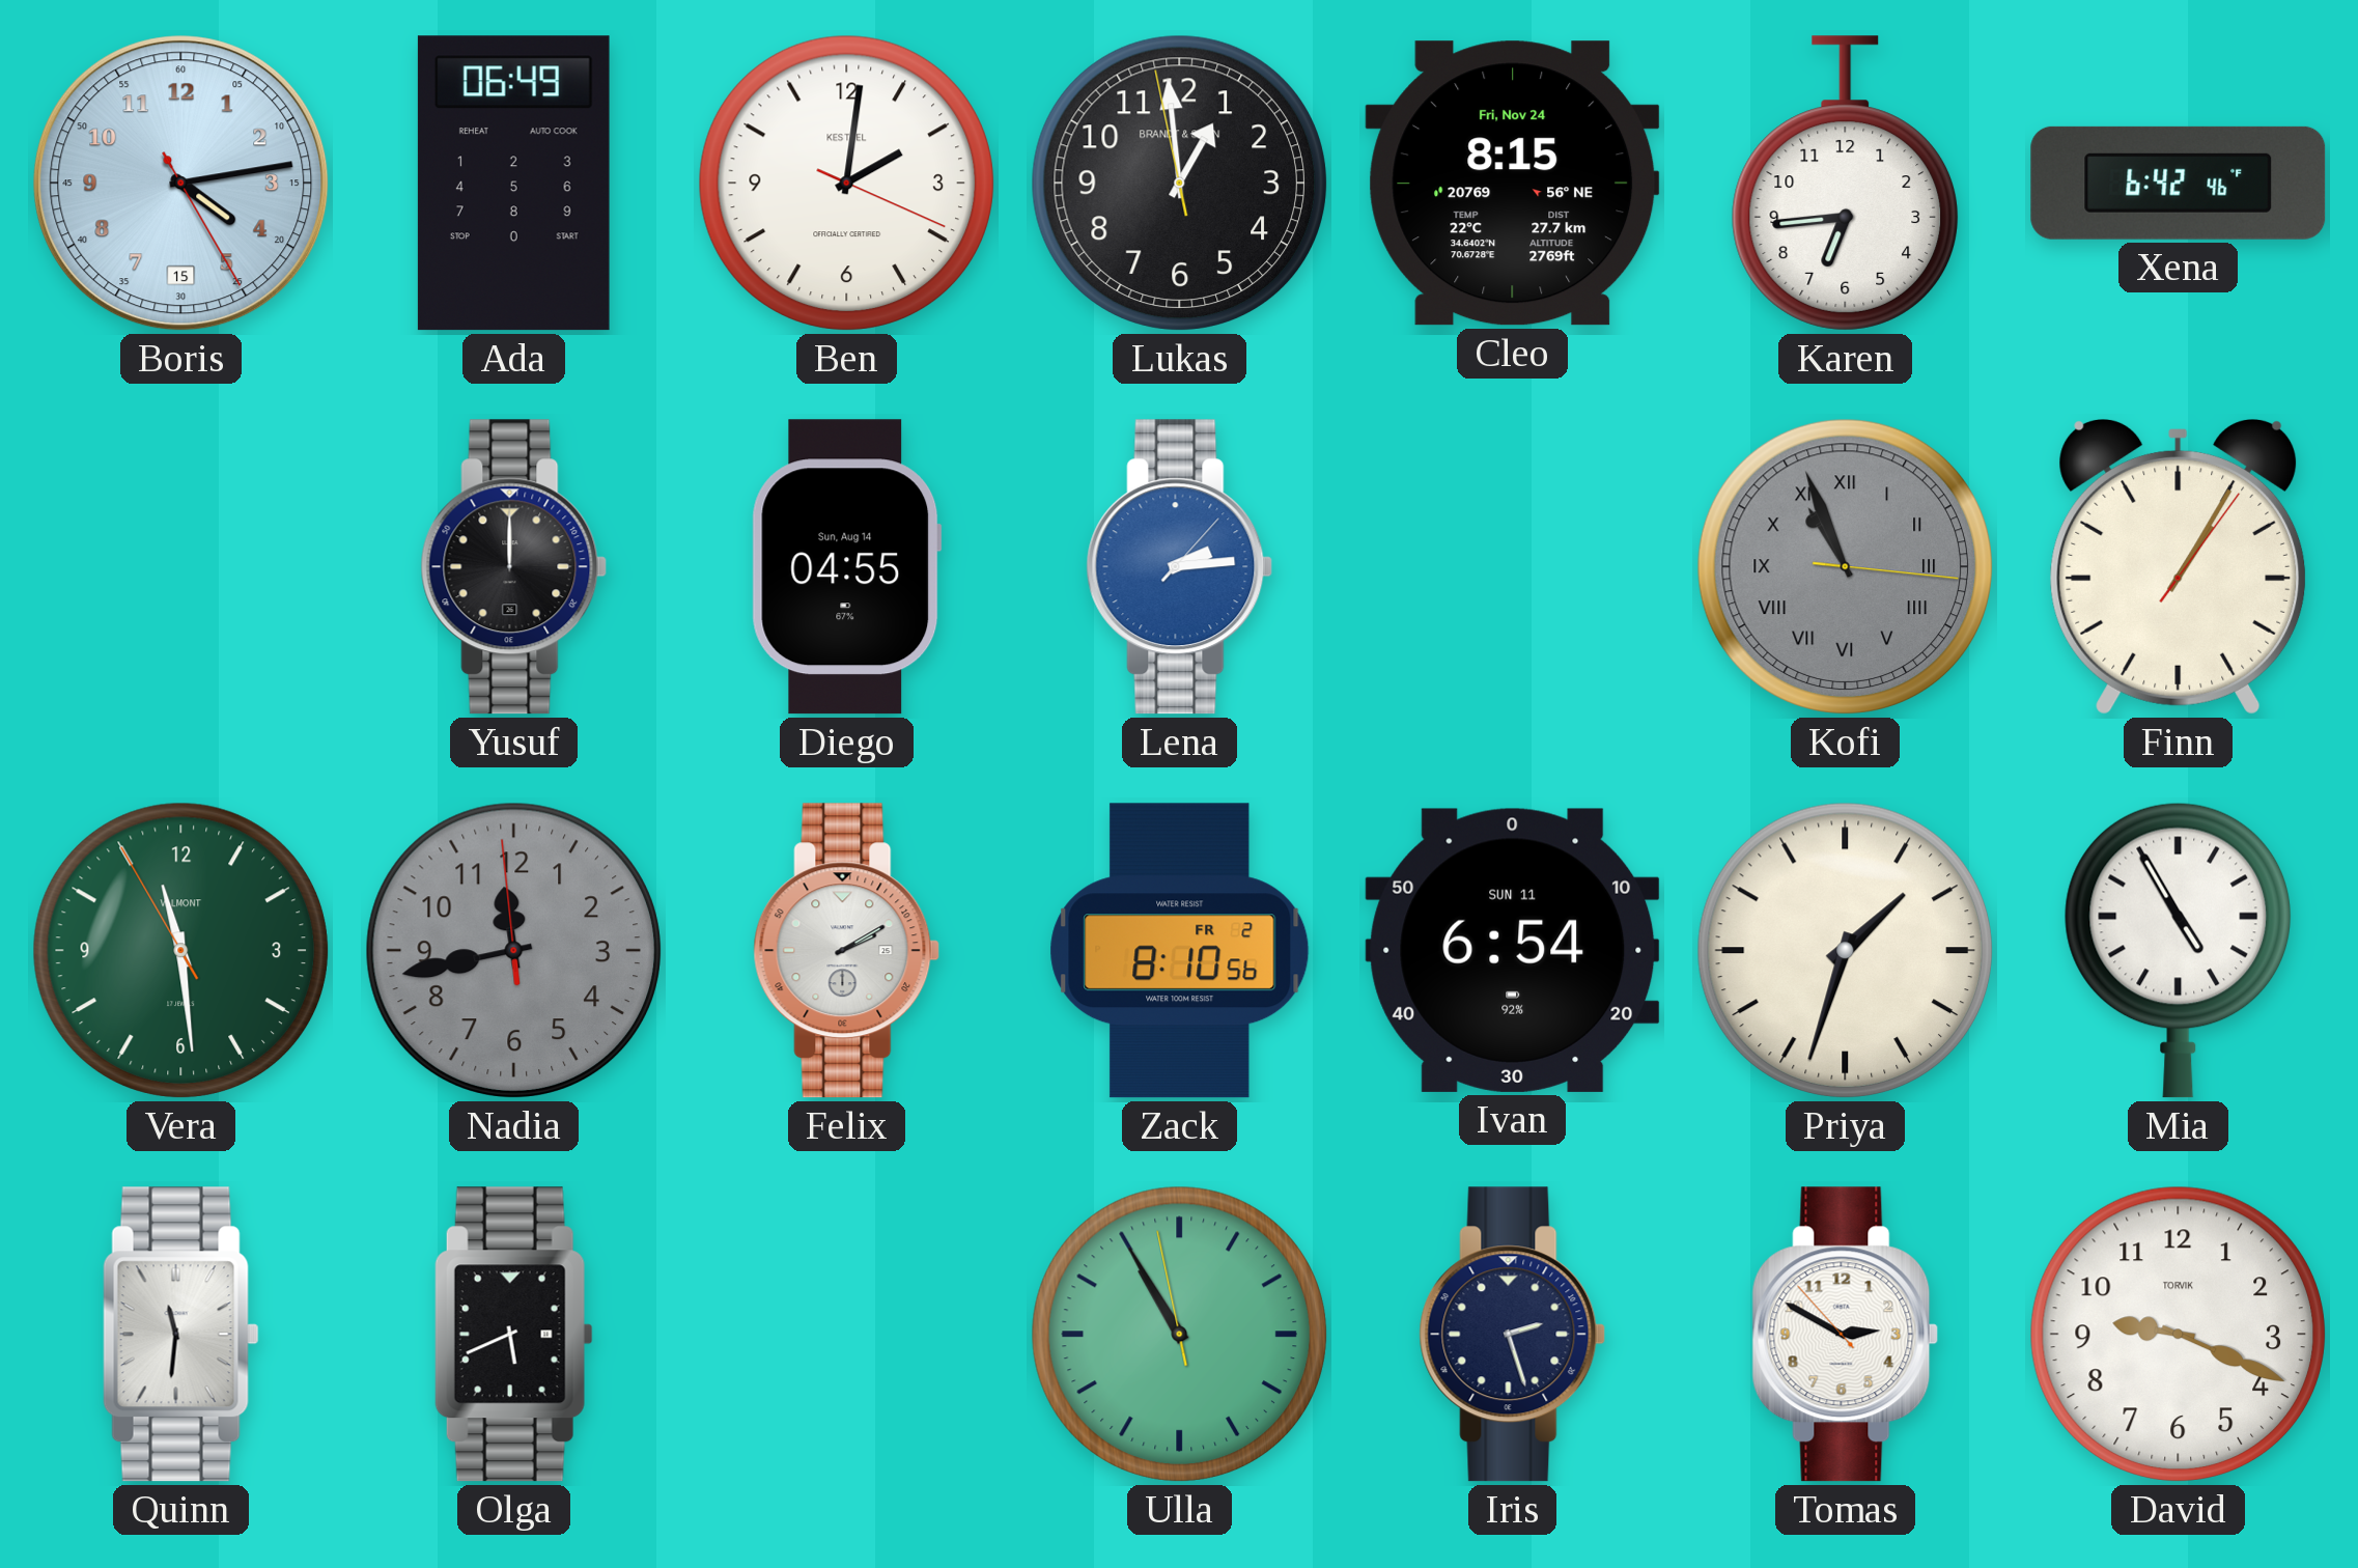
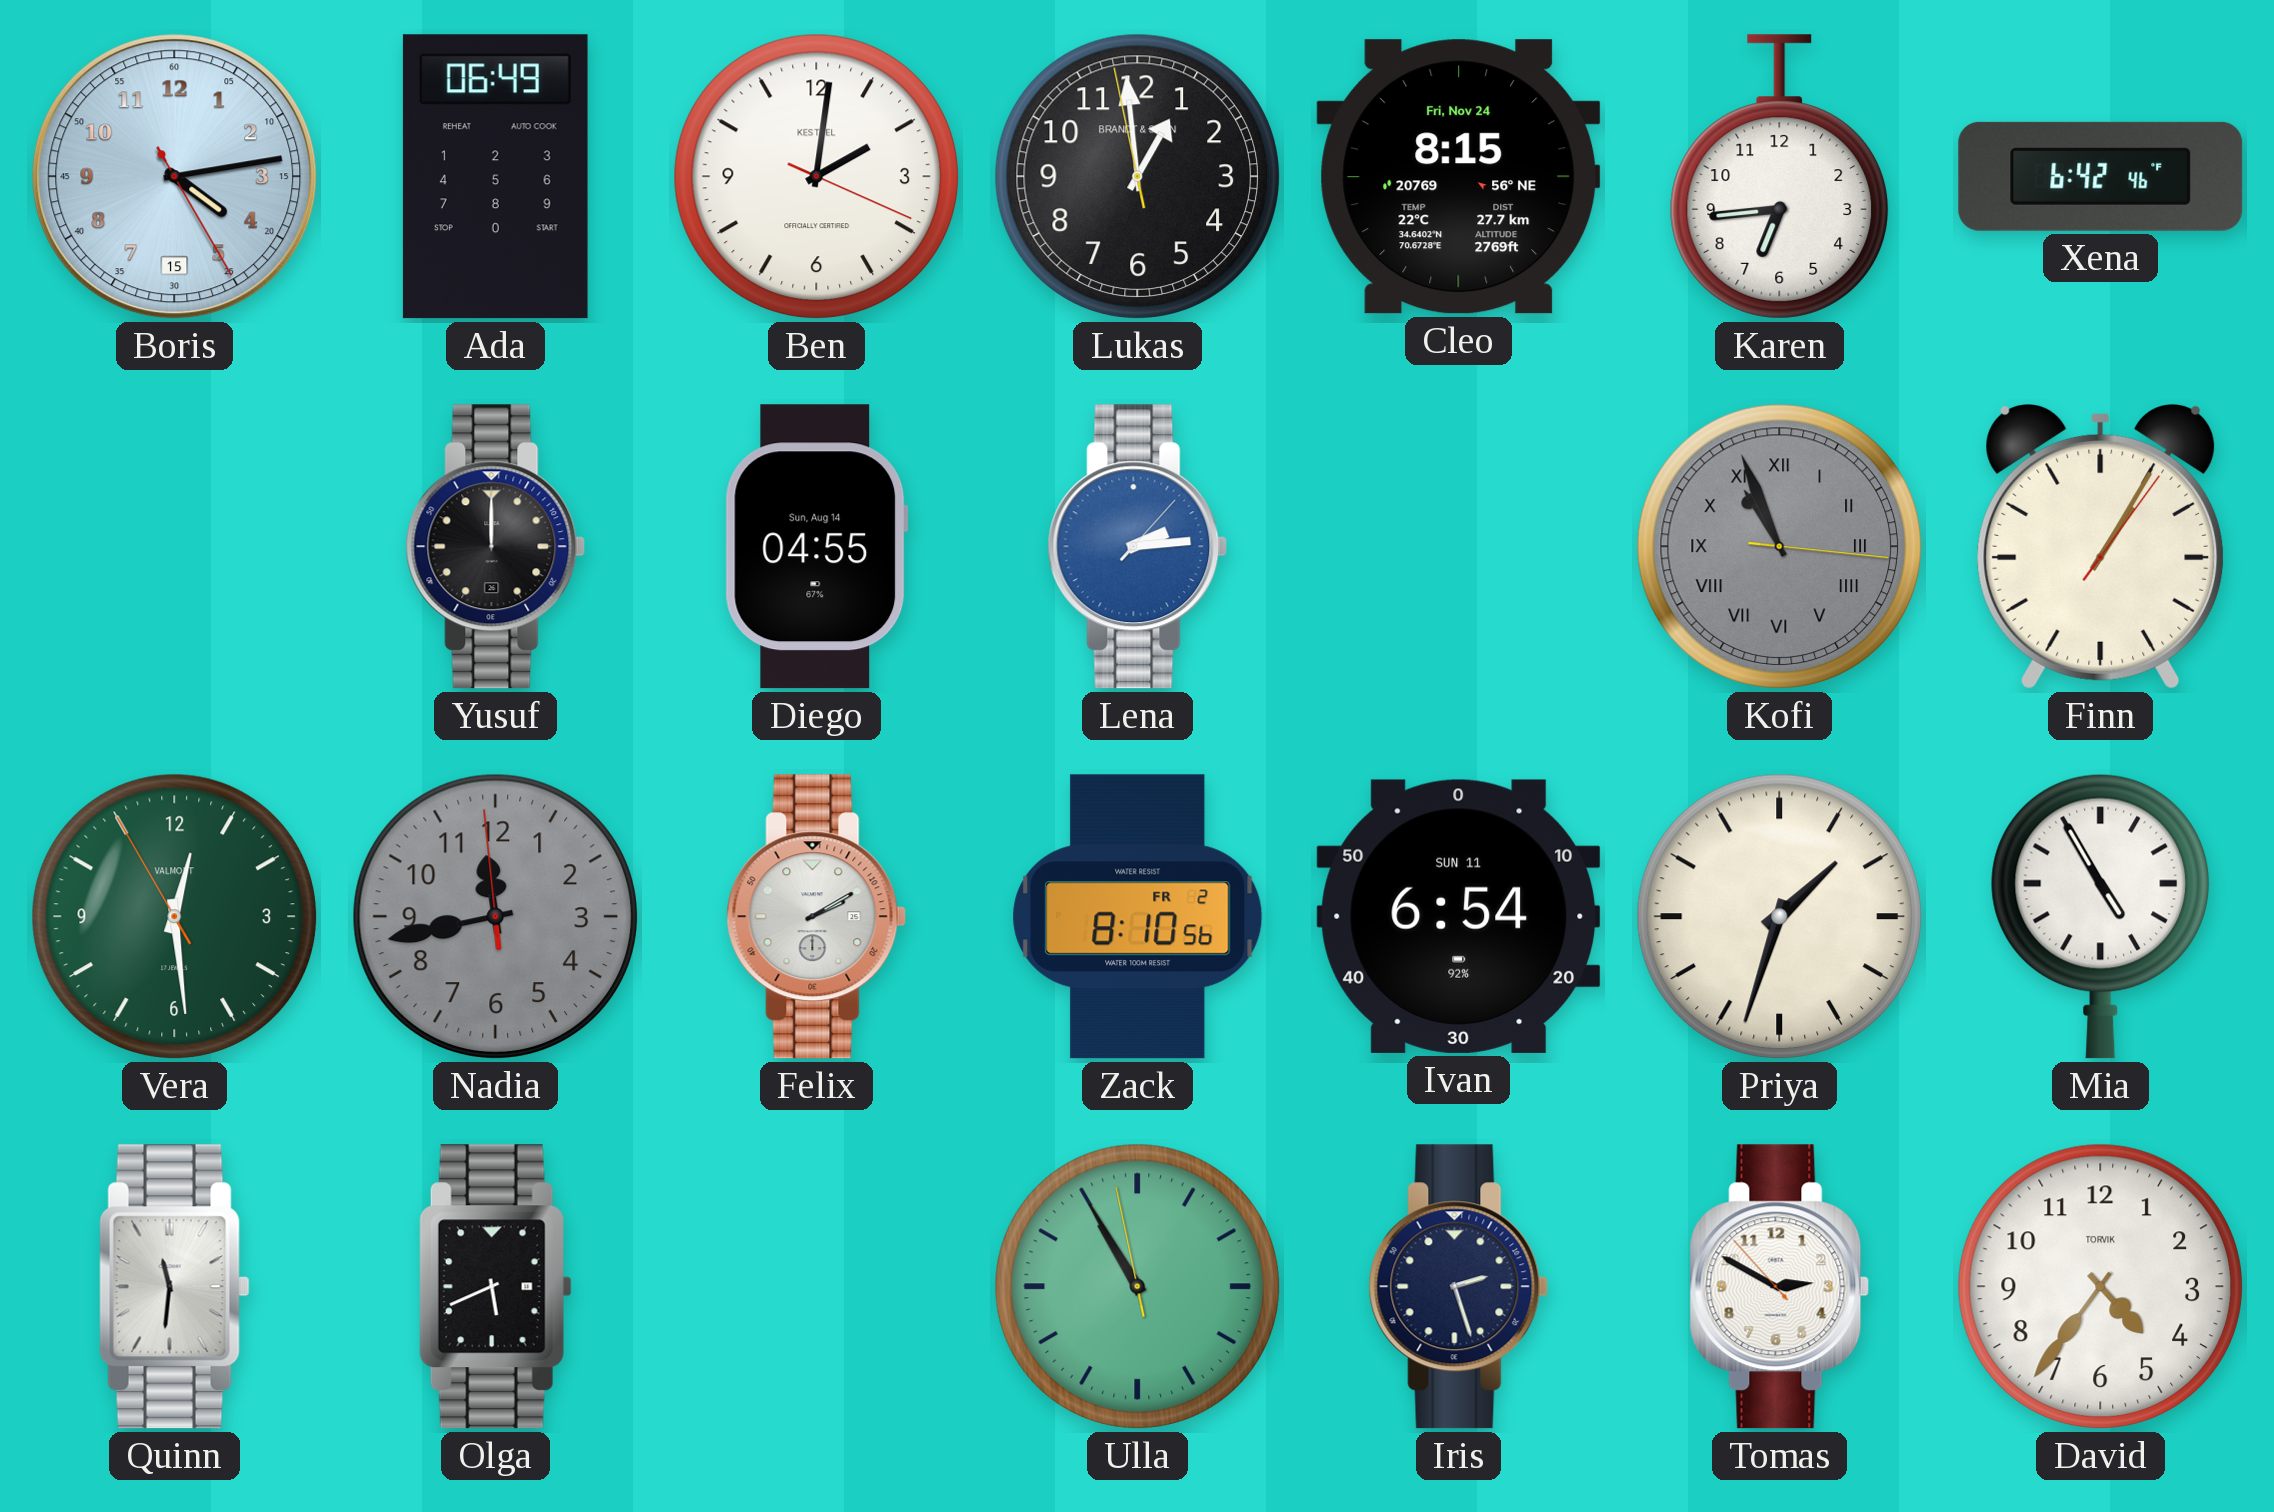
Vera: 11:28 -> 12:28
David: 9:19 -> 4:36
